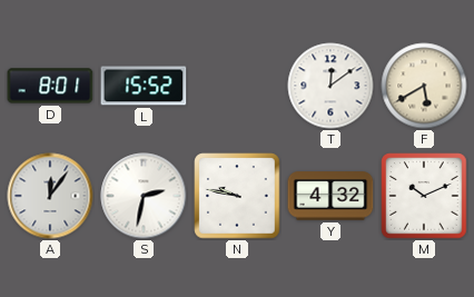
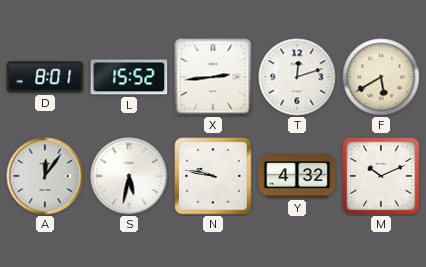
X: none -> 2:44
T: 12:09 -> 12:12
S: 2:32 -> 5:32
